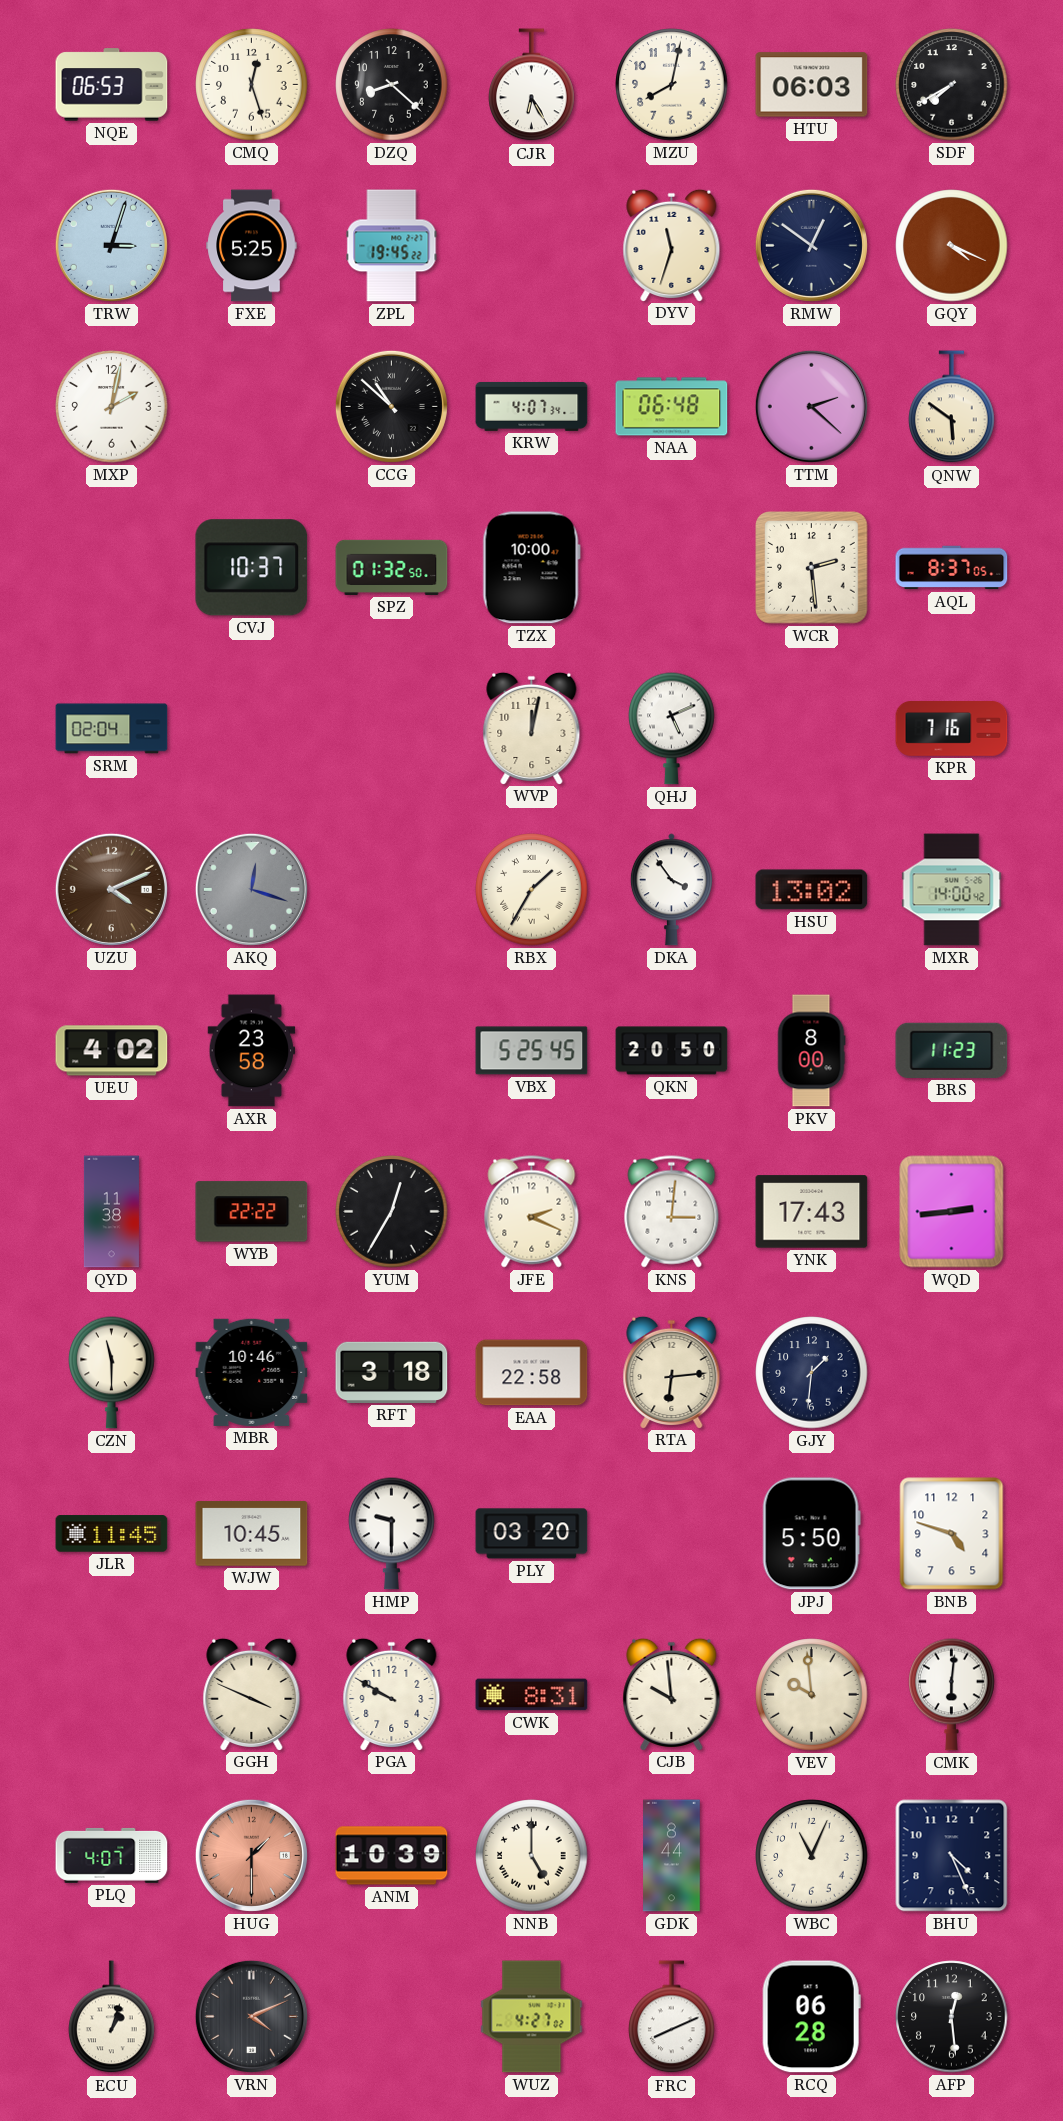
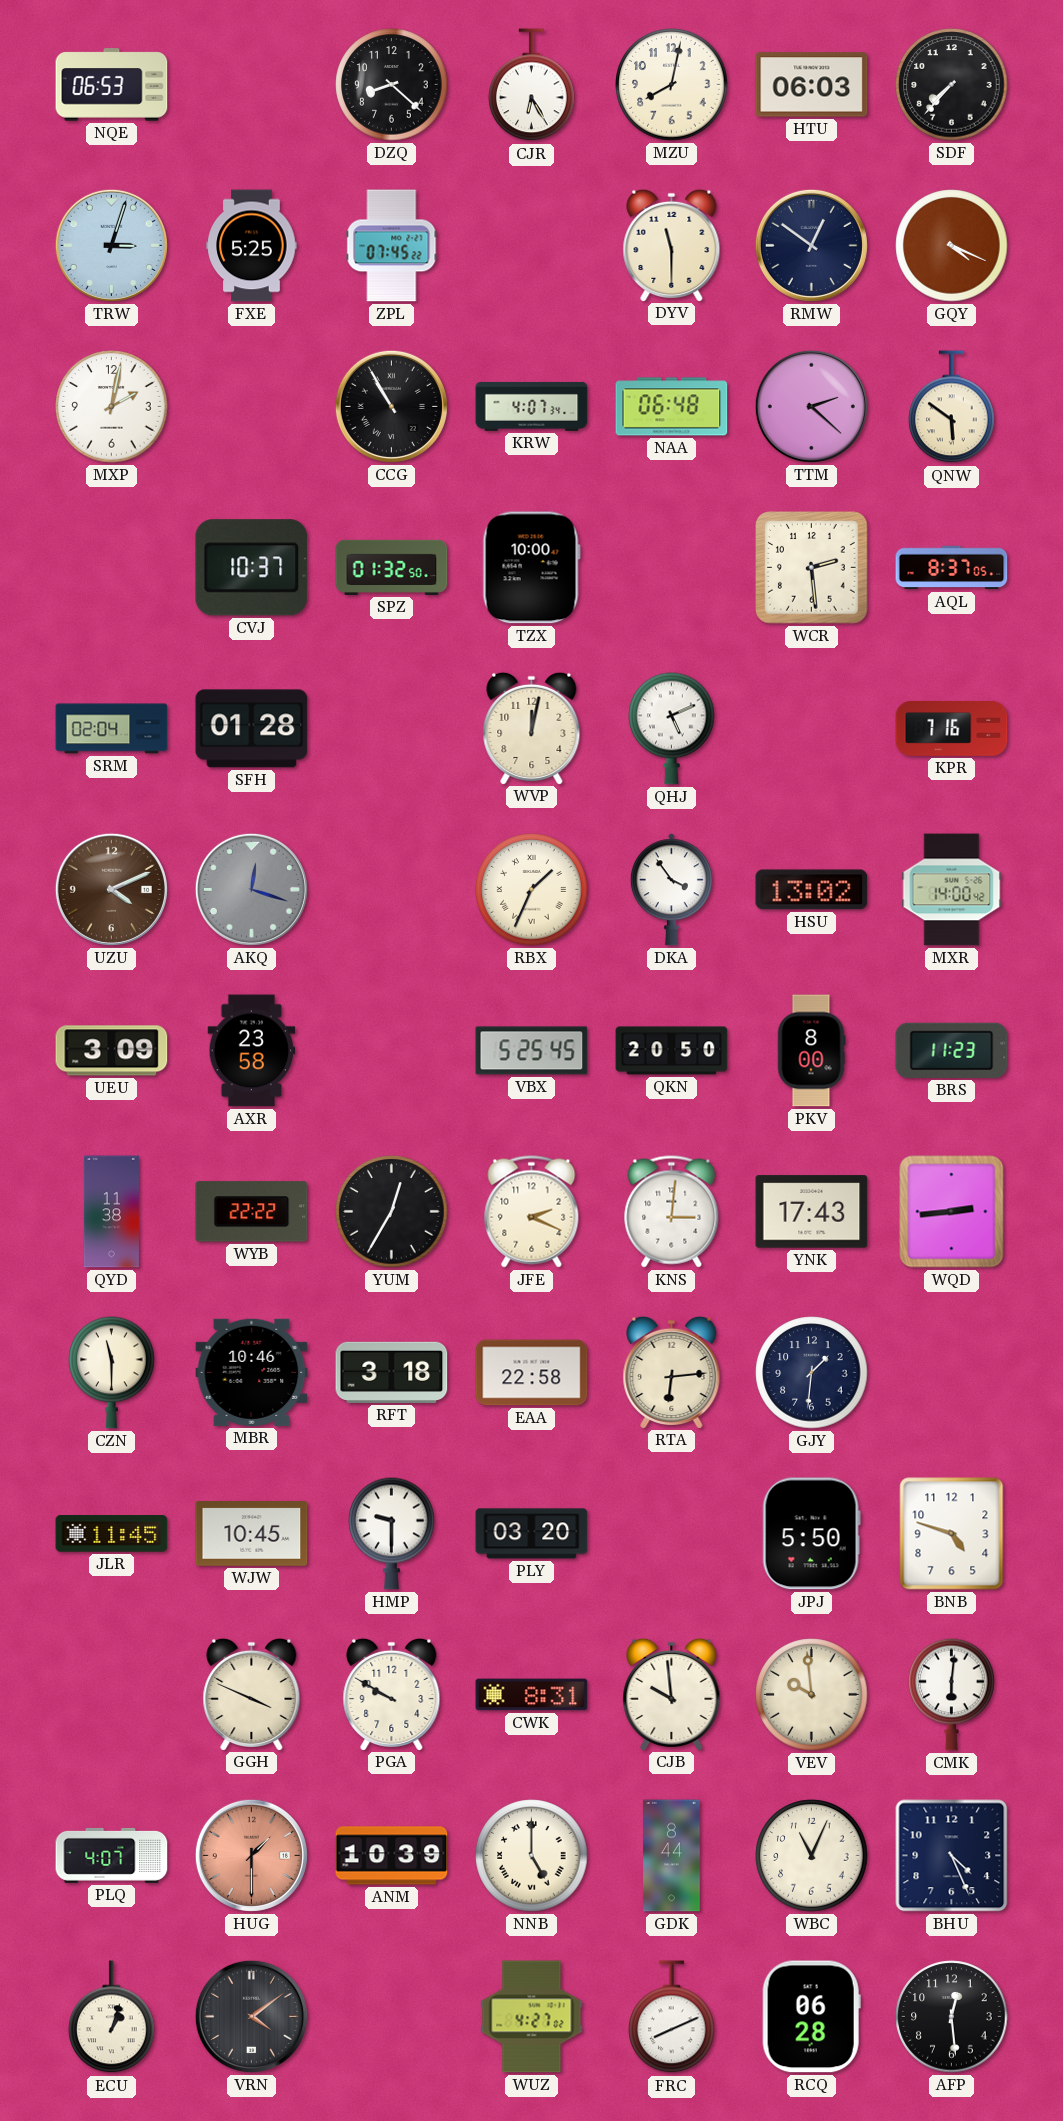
CMQ: 12:27 -> none
SDF: 7:40 -> 7:37
ZPL: 19:45 -> 07:45
DYV: 11:33 -> 11:30
CCG: 10:52 -> 10:55
SFH: none -> 01:28
RBX: 1:35 -> 1:34
UEU: 4:02 -> 3:09
VRN: 4:11 -> 4:09
